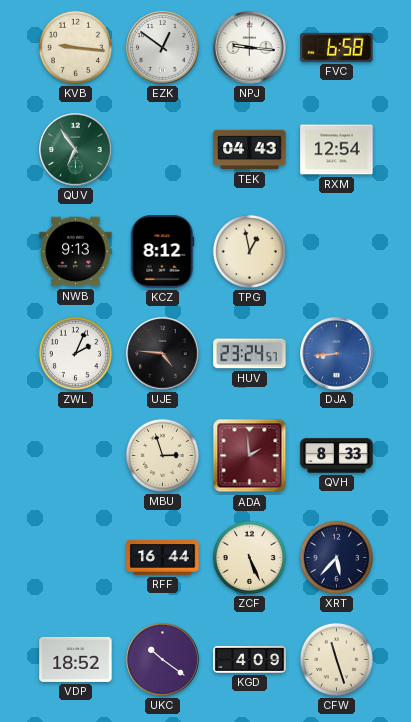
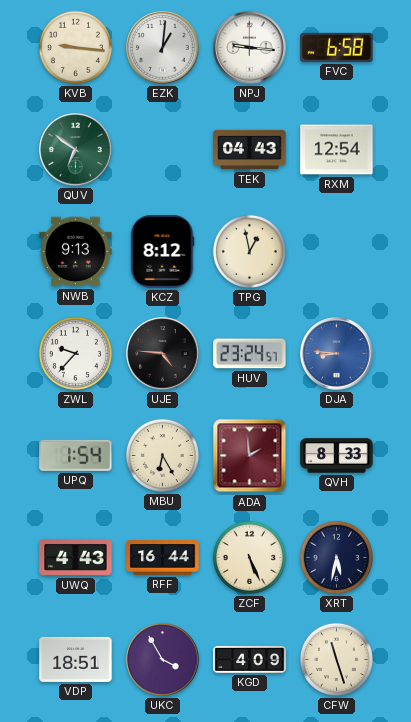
EZK: 12:51 -> 1:01
QUV: 6:54 -> 6:51
ZWL: 2:04 -> 9:37
DJA: 8:44 -> 8:46
UPQ: none -> 1:54
MBU: 2:57 -> 6:25
UWQ: none -> 4:43
XRT: 5:37 -> 5:32
VDP: 18:52 -> 18:51
UKC: 10:21 -> 3:55
